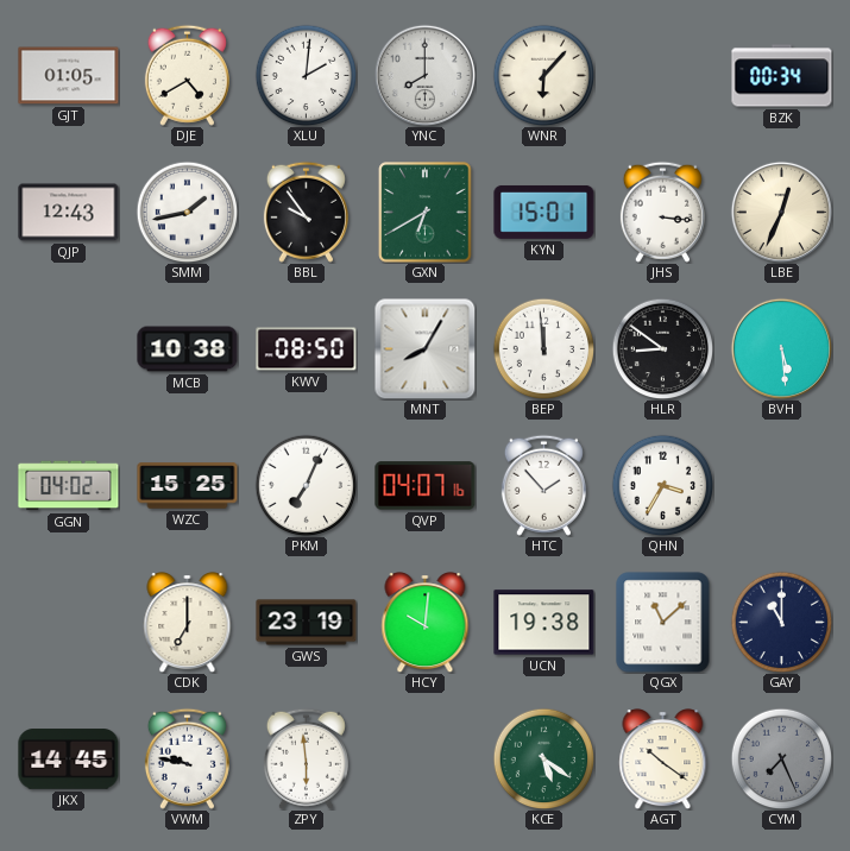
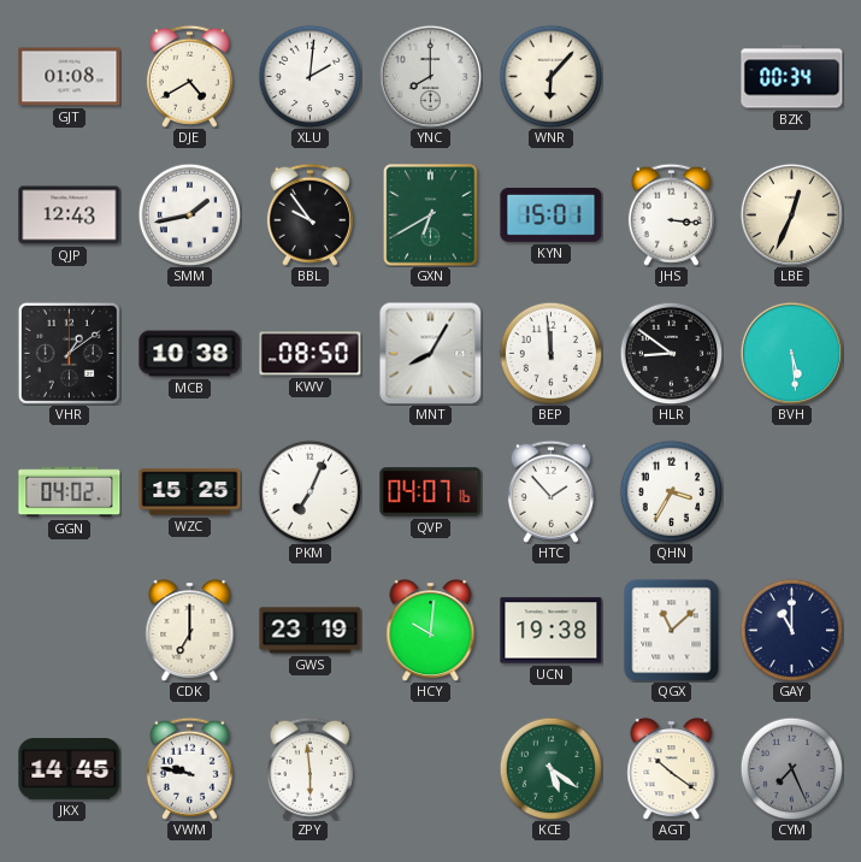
GJT: 01:05 -> 01:08
VHR: none -> 1:09
